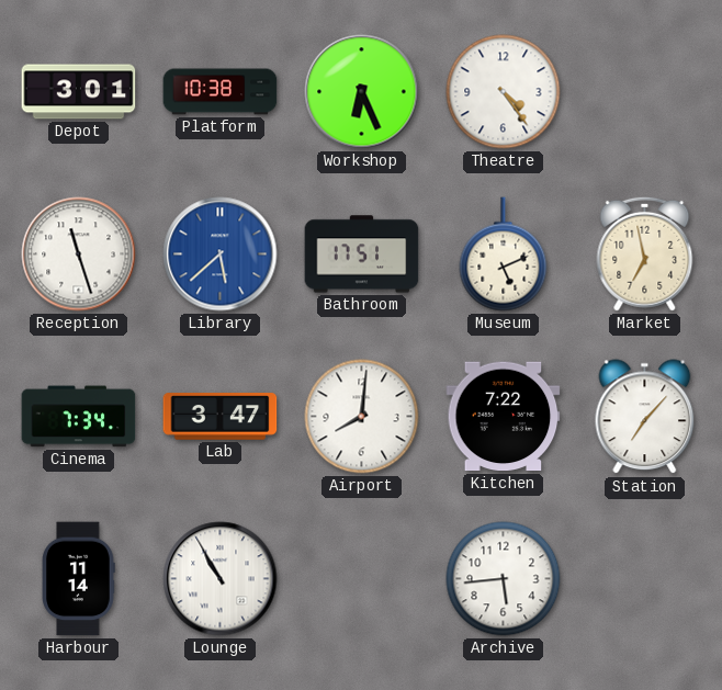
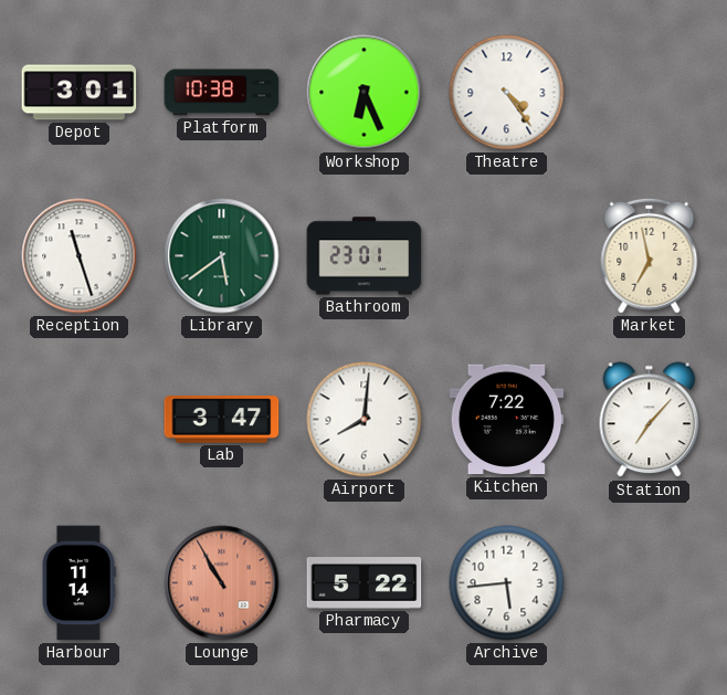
Library: 5:38 -> 5:39
Library dial: blue -> green
Bathroom: 17:51 -> 23:01
Museum: 5:11 -> none
Cinema: 7:34 -> none
Lounge dial: white -> salmon
Pharmacy: none -> 5:22
